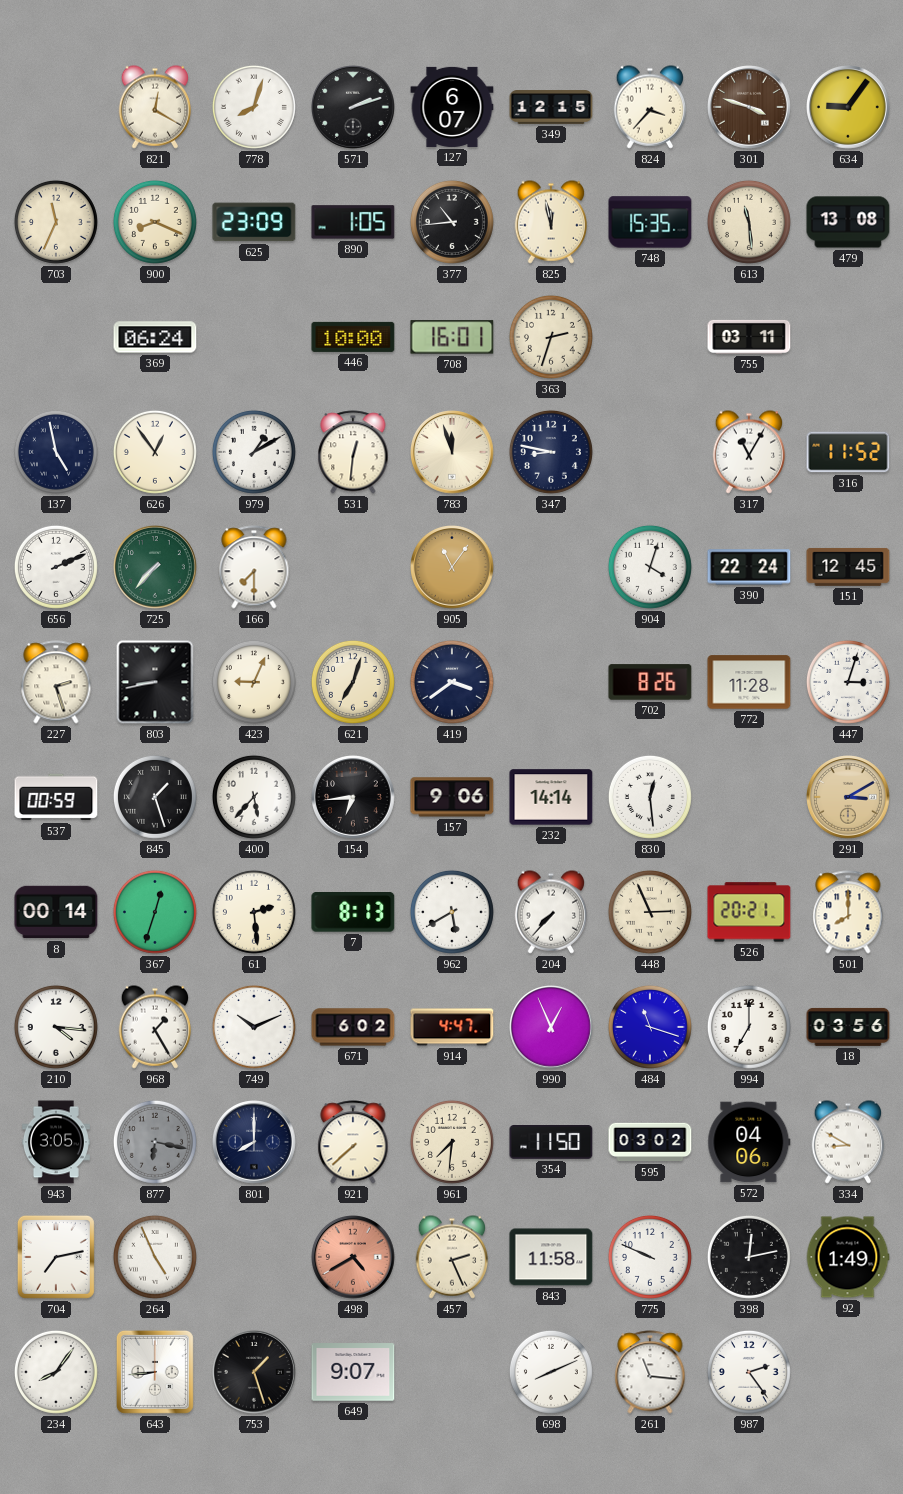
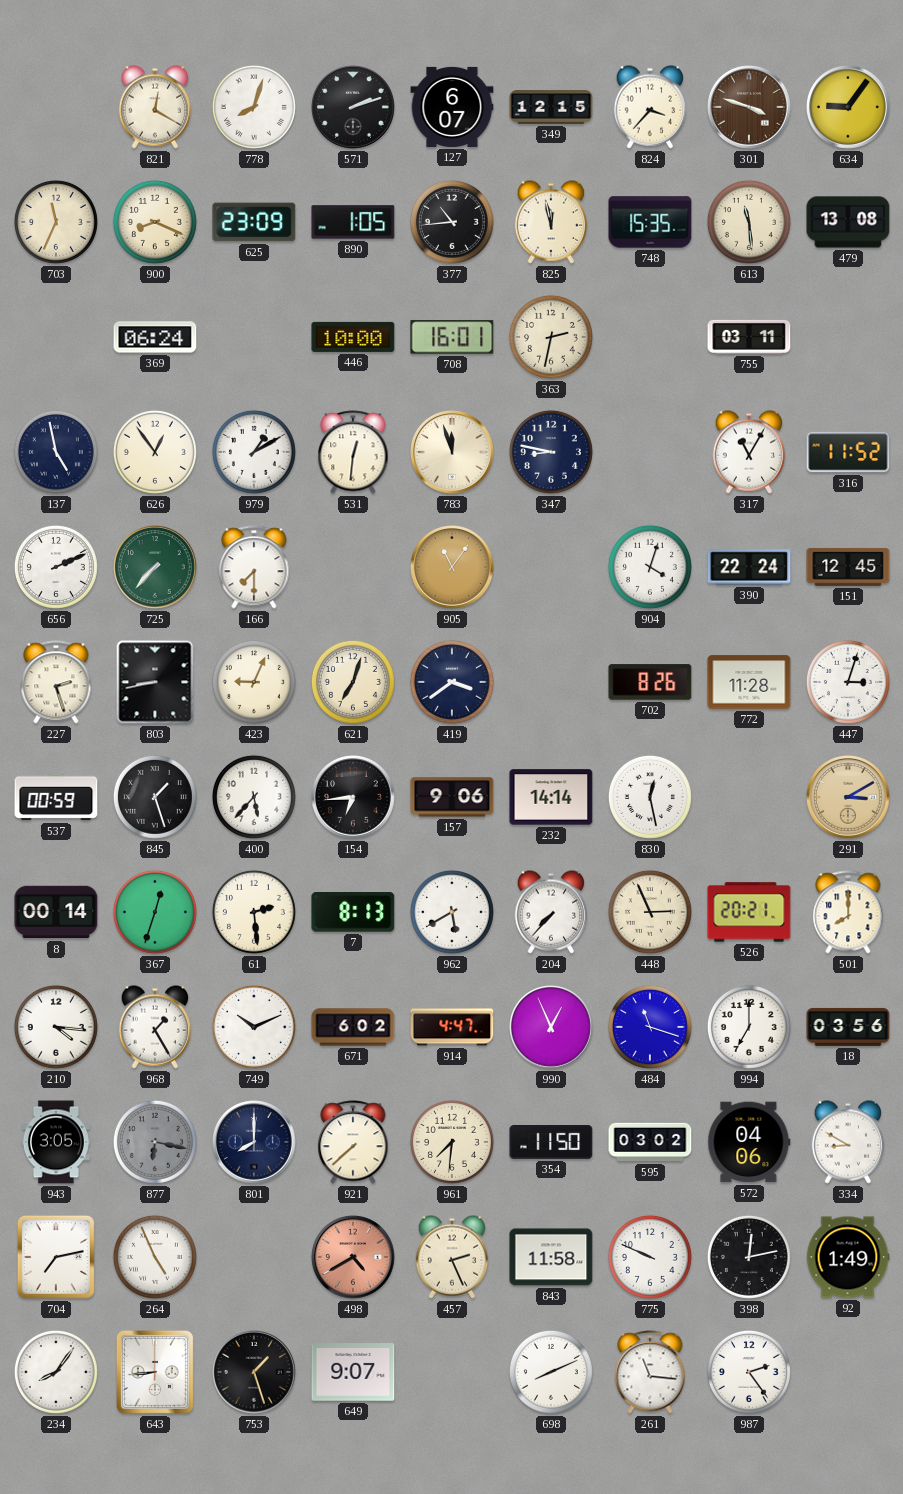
363: 2:33 -> 2:32
830: 12:29 -> 12:28
